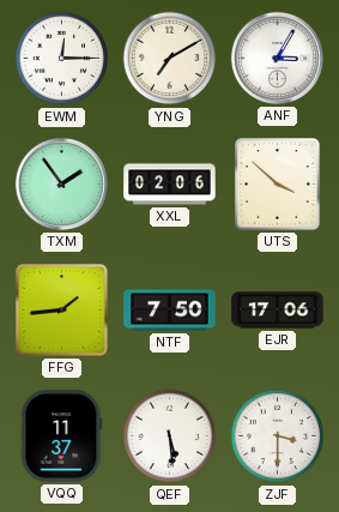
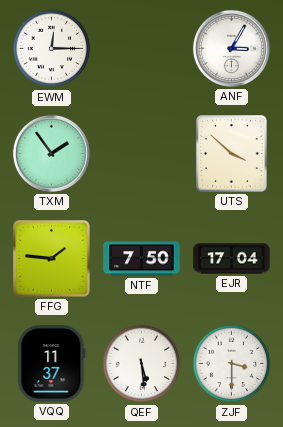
YNG: 7:10 -> none
XXL: 02:06 -> none
FFG: 1:44 -> 1:46
EJR: 17:06 -> 17:04
